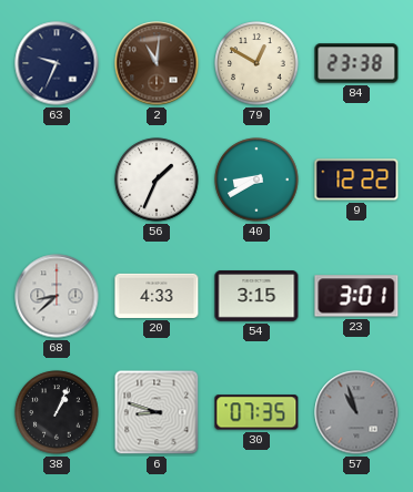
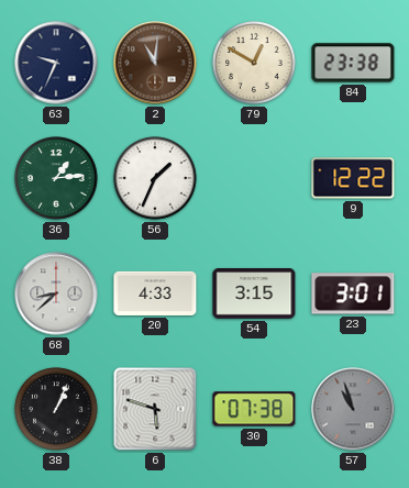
36: none -> 1:14
40: 8:40 -> none
6: 8:48 -> 5:48
30: 07:35 -> 07:38
